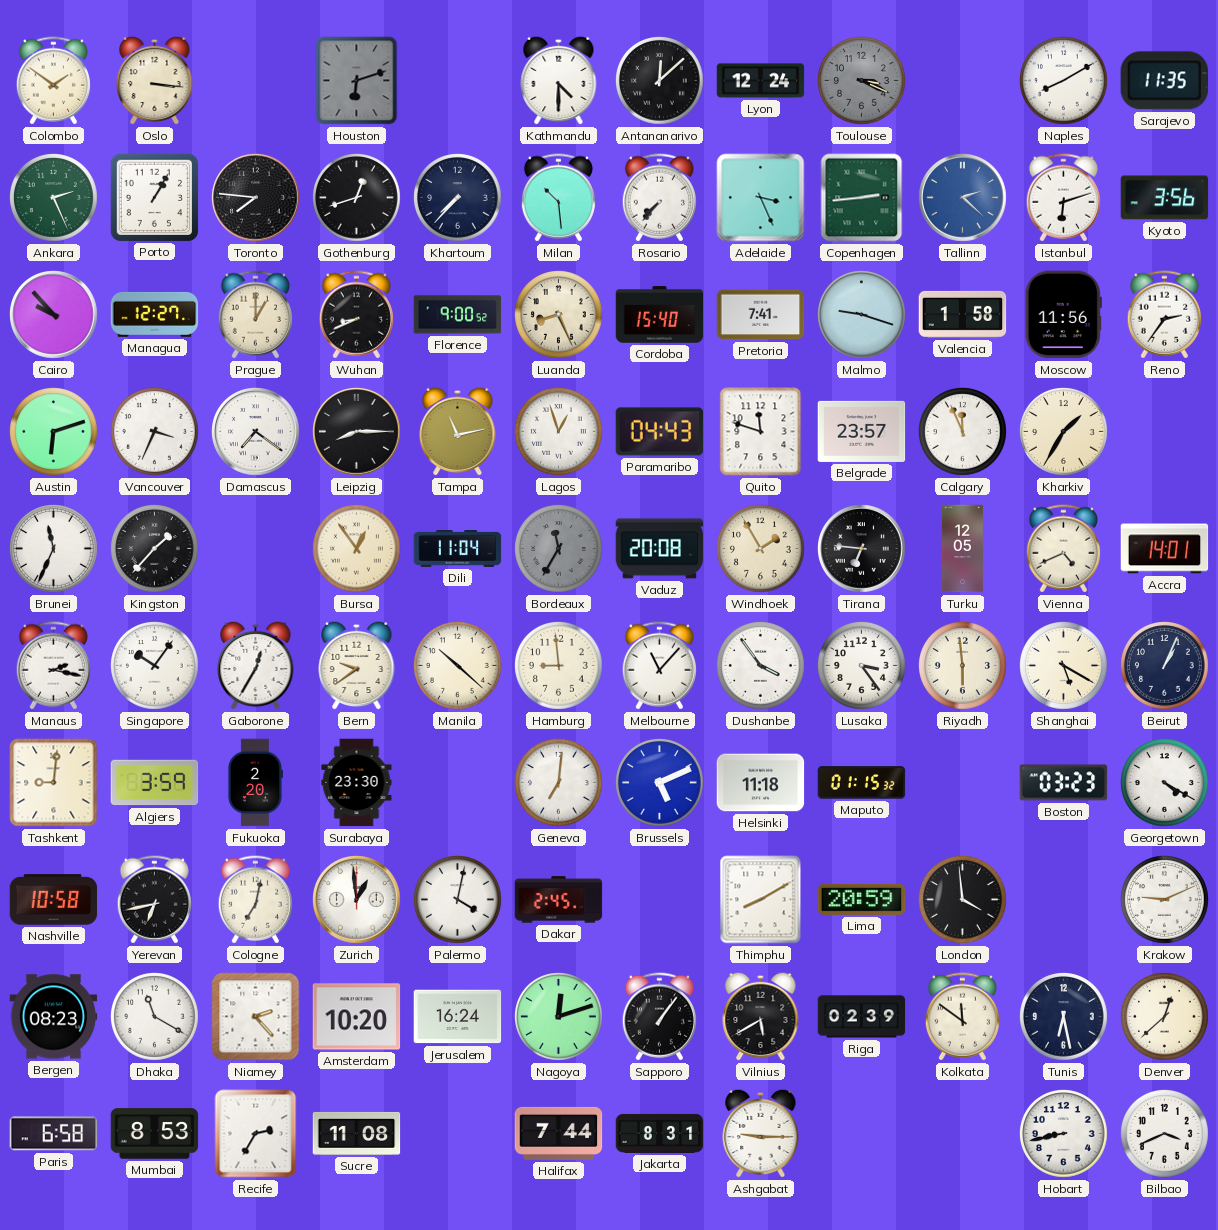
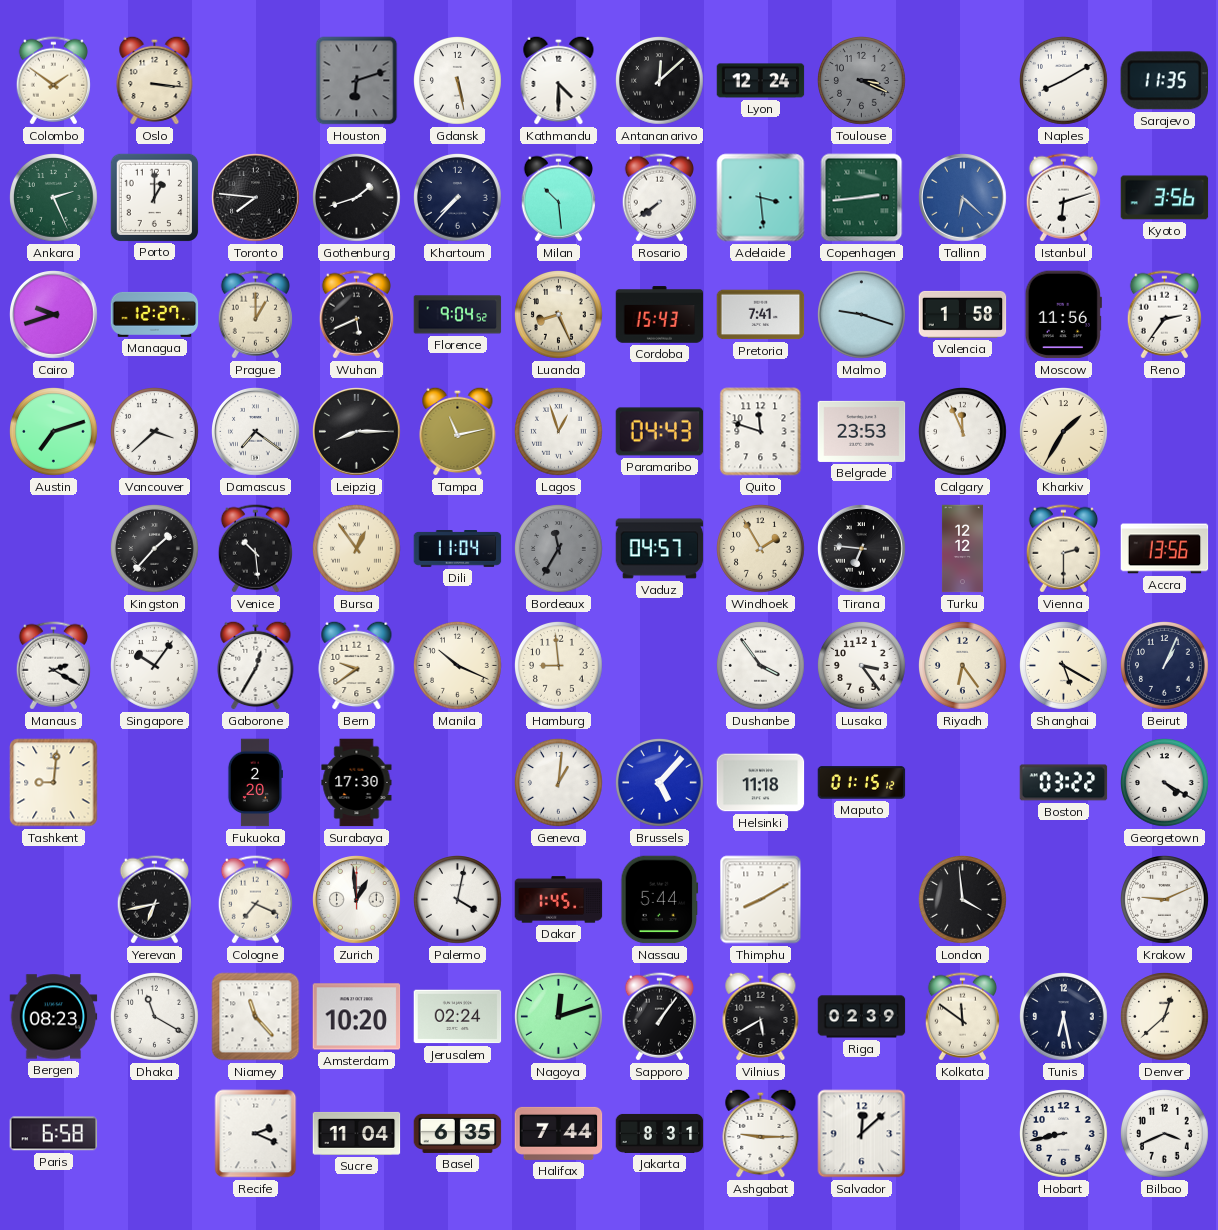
Gdansk: none -> 5:28
Porto: 1:05 -> 1:00
Gothenburg: 12:42 -> 1:42
Rosario: 7:37 -> 7:39
Adelaide: 3:26 -> 3:29
Tallinn: 2:22 -> 6:22
Cairo: 9:53 -> 9:42
Wuhan: 8:41 -> 5:41
Florence: 9:00 -> 9:04
Cordoba: 15:40 -> 15:43
Austin: 6:12 -> 7:12
Vancouver: 3:34 -> 3:38
Belgrade: 23:57 -> 23:53
Brunei: 11:34 -> none
Venice: none -> 10:29
Vaduz: 20:08 -> 04:57
Turku: 12:05 -> 12:12
Vienna: 4:41 -> 2:30
Accra: 14:01 -> 13:56
Manaus: 2:17 -> 2:20
Manila: 10:22 -> 10:19
Melbourne: 11:07 -> none
Riyadh: 5:59 -> 6:24
Algiers: 3:59 -> none
Surabaya: 23:30 -> 17:30
Geneva: 7:01 -> 1:01
Brussels: 5:11 -> 5:07
Maputo: 01:15:32 -> 01:15:12
Boston: 03:23 -> 03:22
Nashville: 10:58 -> none
Cologne: 7:02 -> 7:19
Dakar: 2:45 -> 1:45
Nassau: none -> 5:44
Lima: 20:59 -> none
Niamey: 2:23 -> 11:23
Jerusalem: 16:24 -> 02:24
Mumbai: 8:53 -> none
Recife: 2:35 -> 2:19
Sucre: 11:08 -> 11:04
Basel: none -> 6:35
Salvador: none -> 12:08
